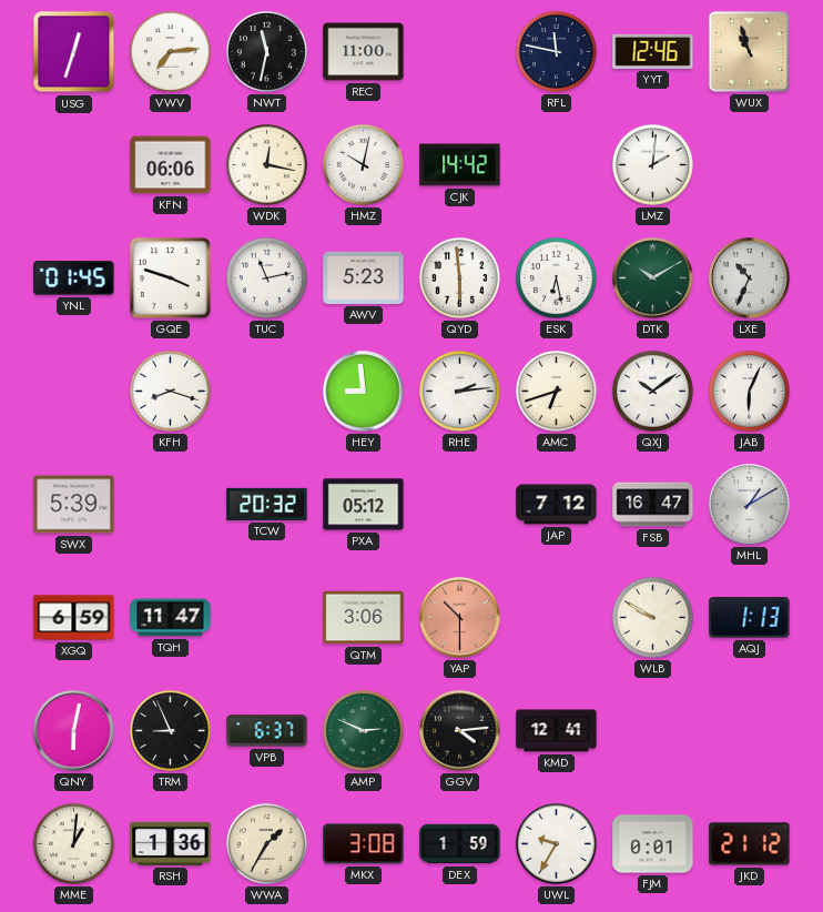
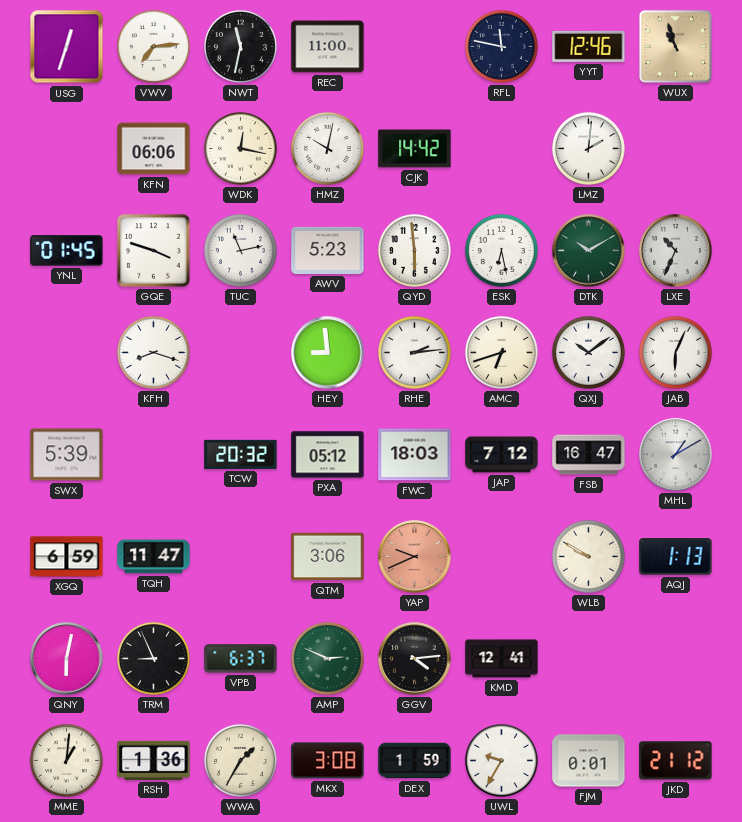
FWC: none -> 18:03
YAP: 10:30 -> 9:41
